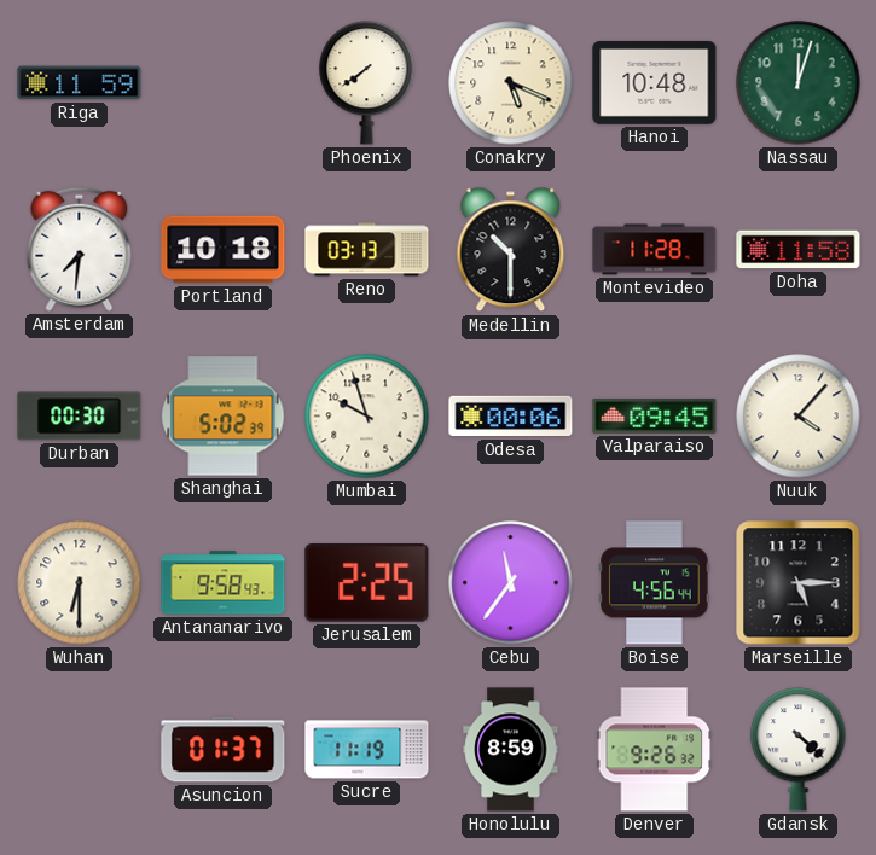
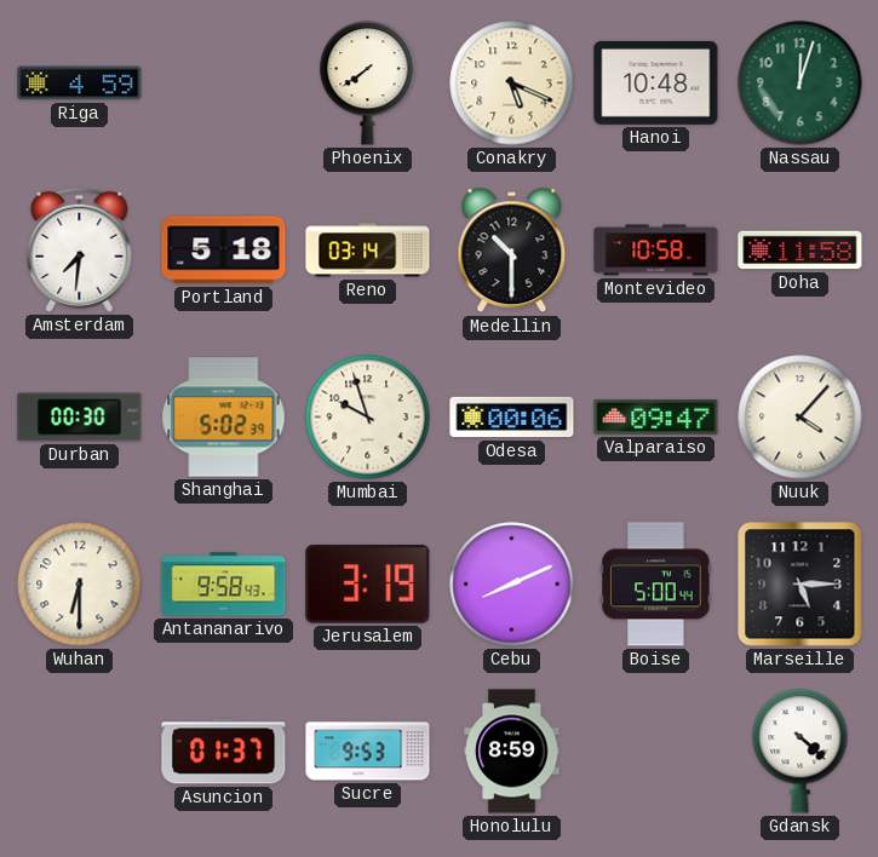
Riga: 11:59 -> 4:59
Portland: 10:18 -> 5:18
Reno: 03:13 -> 03:14
Montevideo: 11:28 -> 10:58
Valparaiso: 09:45 -> 09:47
Jerusalem: 2:25 -> 3:19
Cebu: 11:36 -> 8:11
Boise: 4:56 -> 5:00
Sucre: 11:19 -> 9:53
Denver: 9:26 -> none
